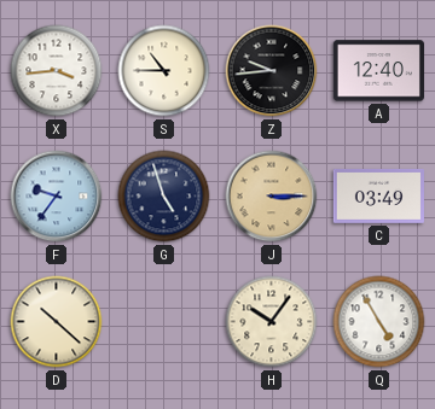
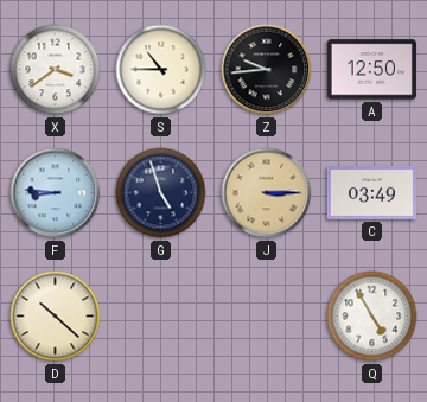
X: 3:44 -> 3:39
A: 12:40 -> 12:50
F: 9:36 -> 8:46
H: 10:06 -> none
